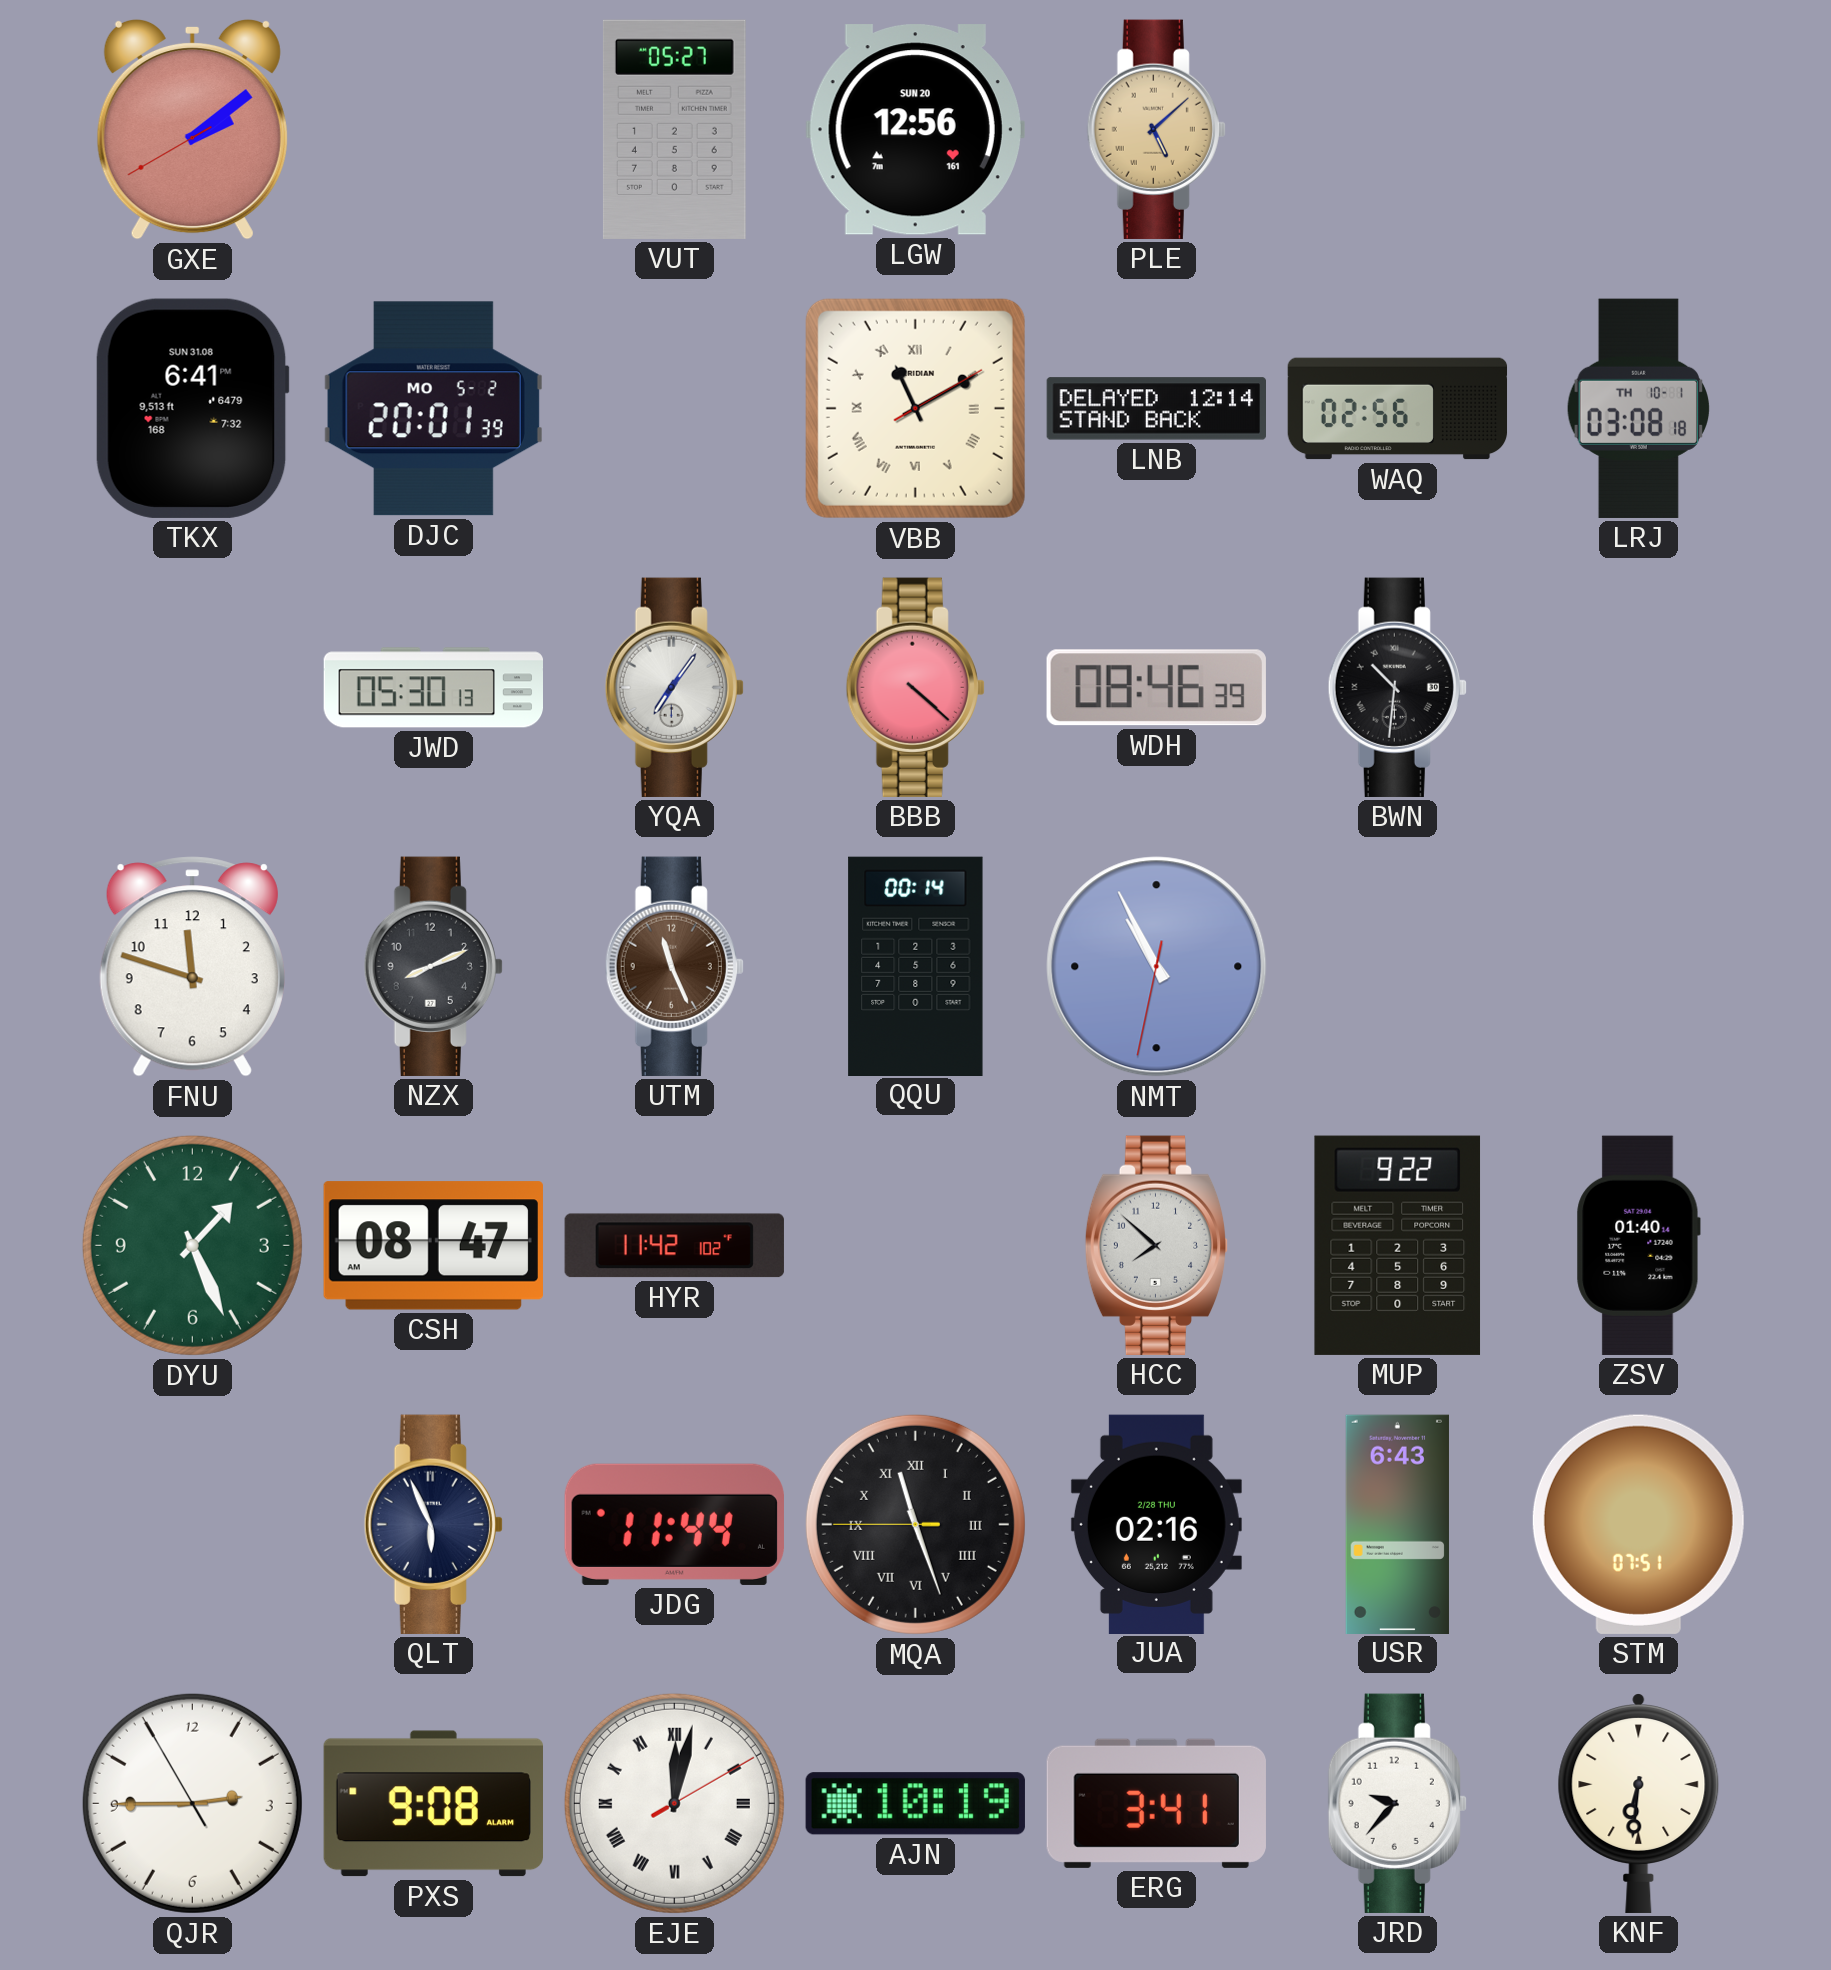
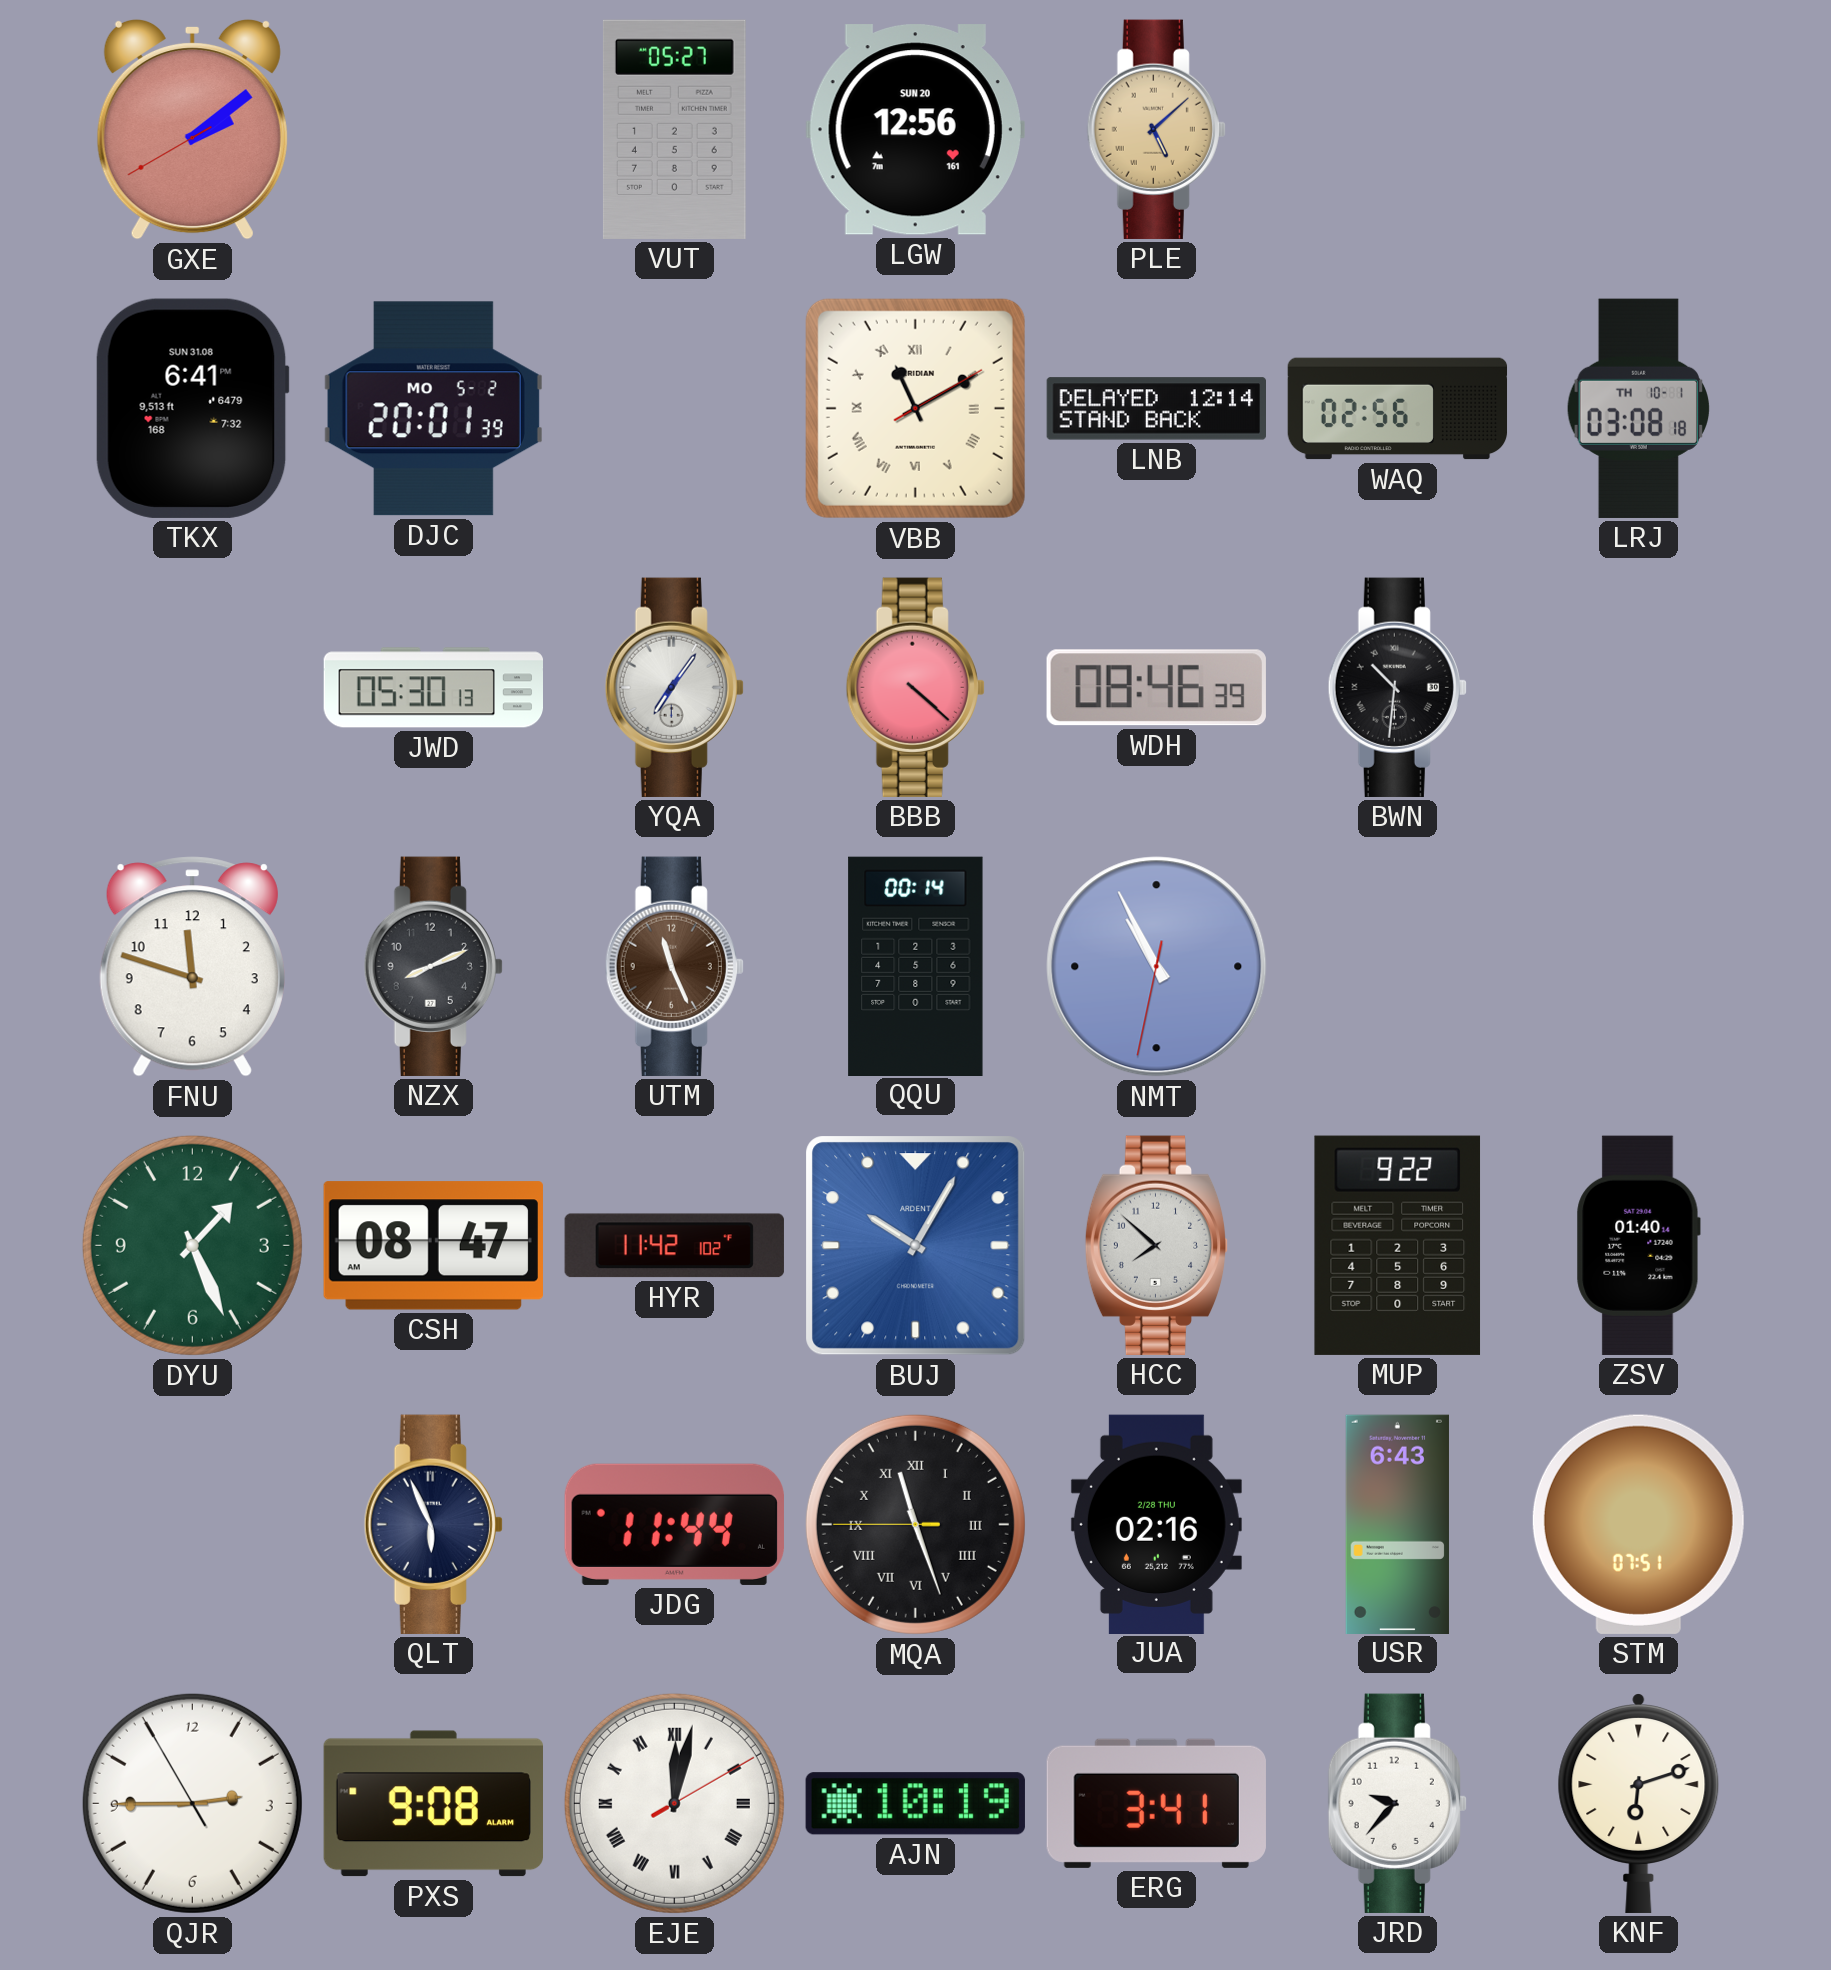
BUJ: none -> 10:05
KNF: 6:31 -> 6:12
